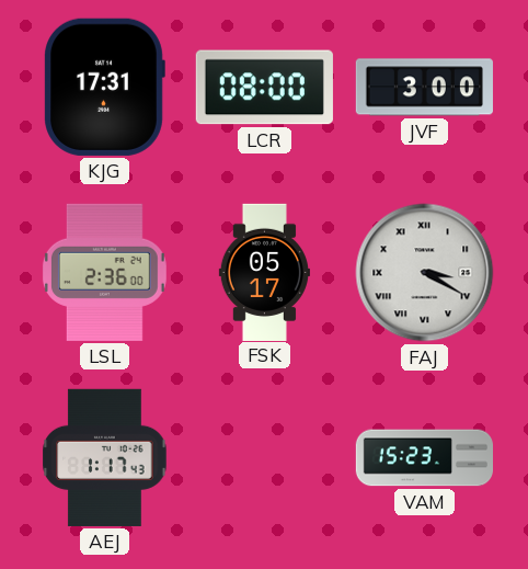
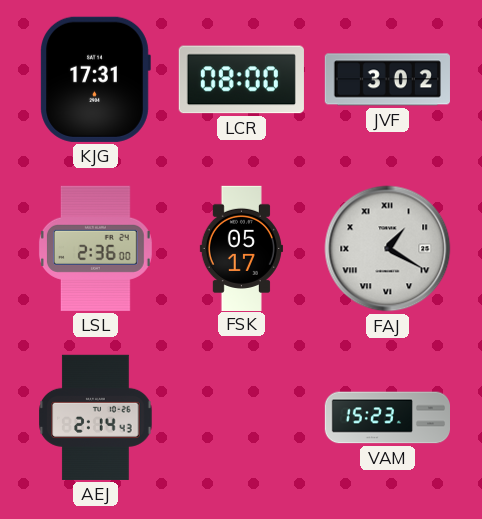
JVF: 3:00 -> 3:02
FAJ: 3:20 -> 1:20
AEJ: 1:17 -> 2:14
